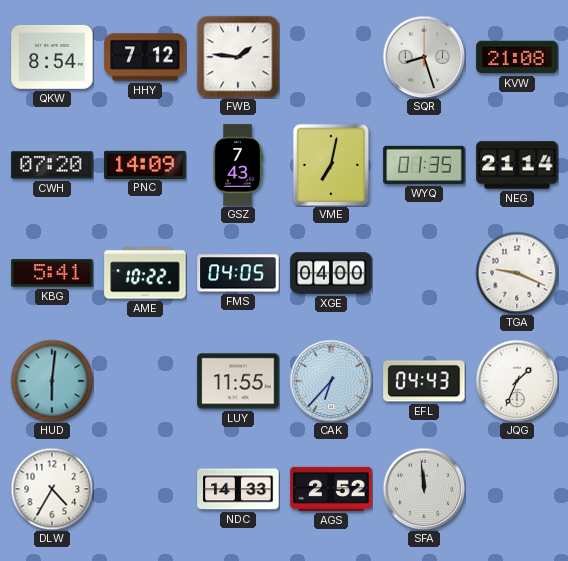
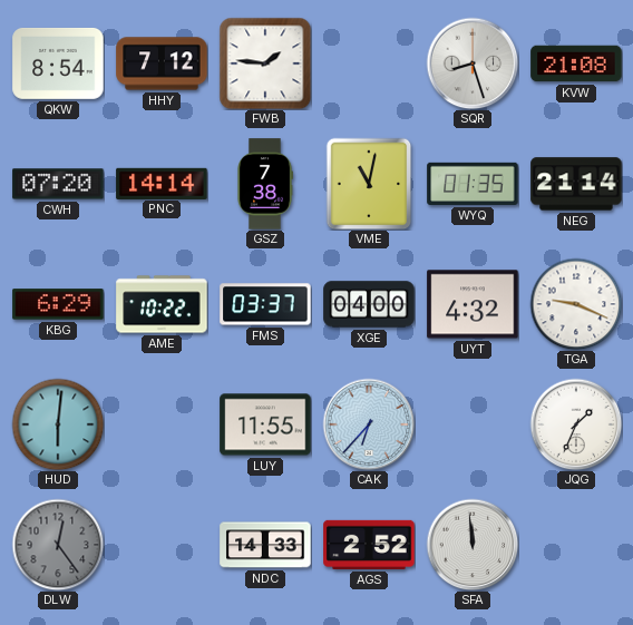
PNC: 14:09 -> 14:14
GSZ: 7:43 -> 7:38
VME: 7:02 -> 11:02
KBG: 5:41 -> 6:29
FMS: 04:05 -> 03:37
UYT: none -> 4:32
EFL: 04:43 -> none
DLW: 4:35 -> 12:24
DLW dial: white -> grey
